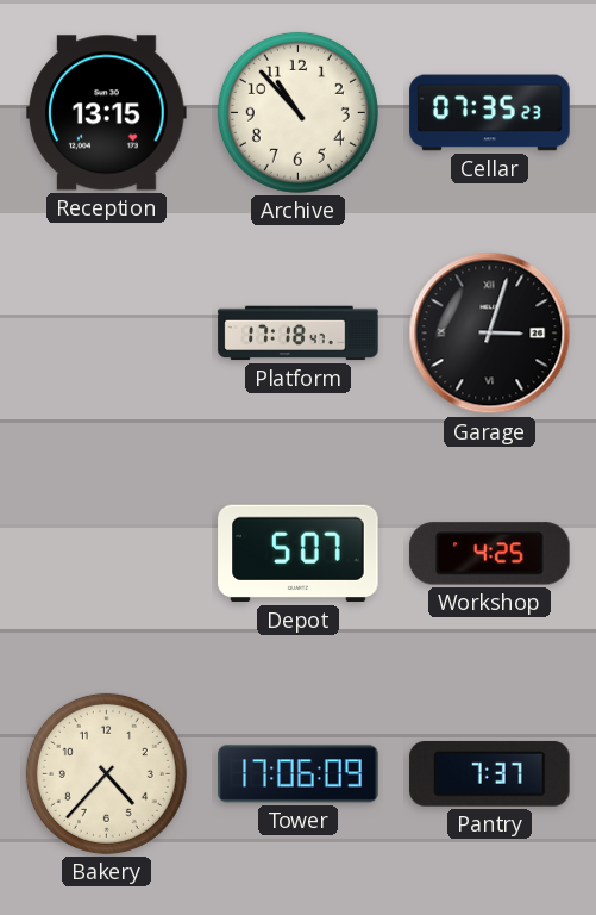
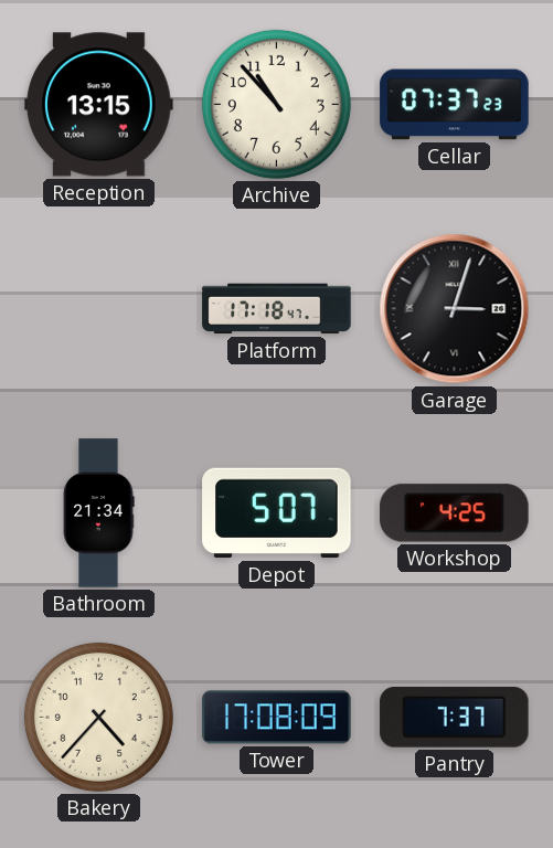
Cellar: 07:35 -> 07:37
Bathroom: none -> 21:34
Tower: 17:06 -> 17:08
